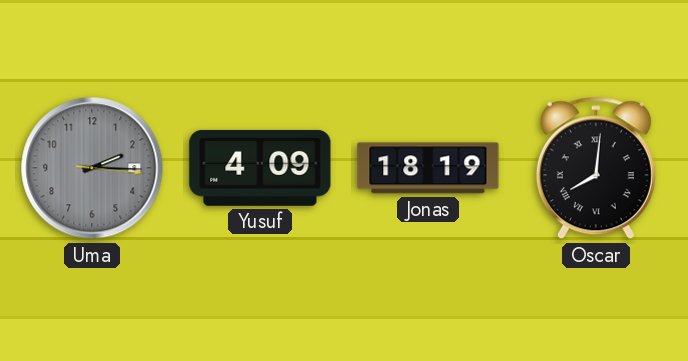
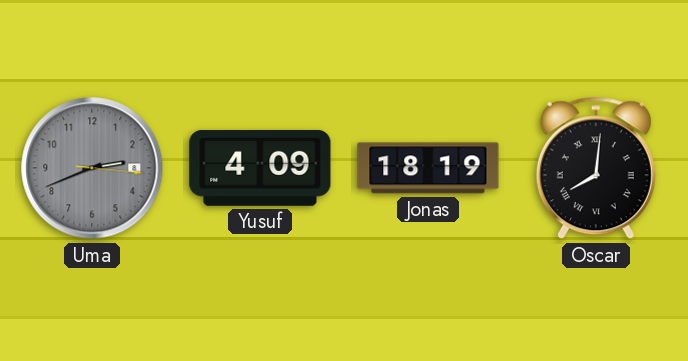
Uma: 2:15 -> 2:41
